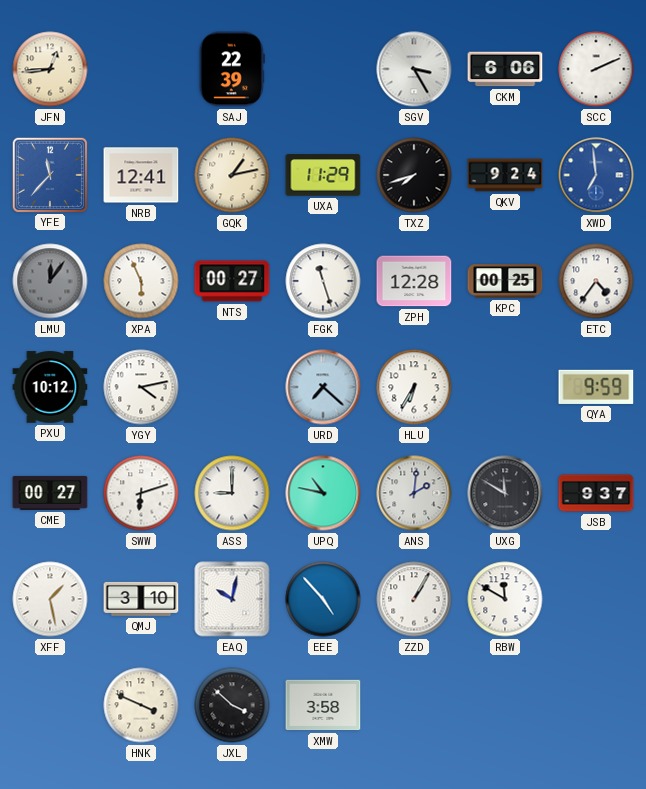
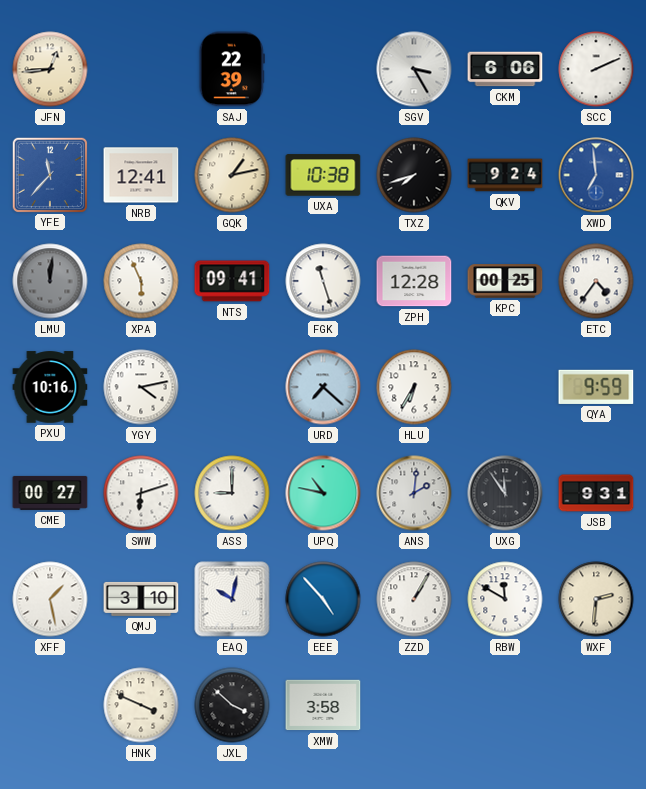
UXA: 11:29 -> 10:38
LMU: 12:06 -> 12:01
NTS: 00:27 -> 09:41
PXU: 10:12 -> 10:16
UXG: 11:50 -> 11:54
JSB: 9:37 -> 9:31
WXF: none -> 2:31
